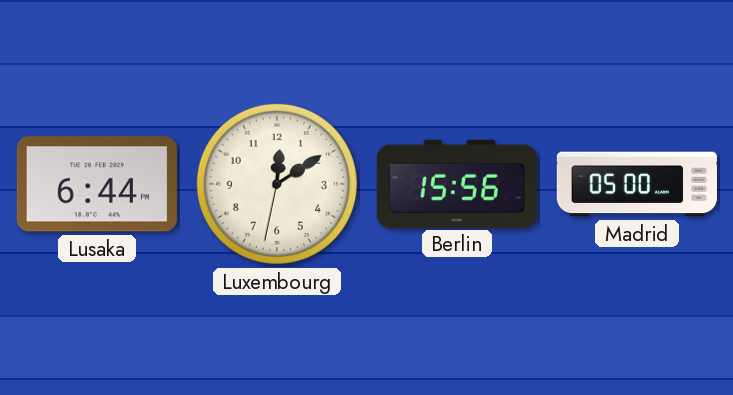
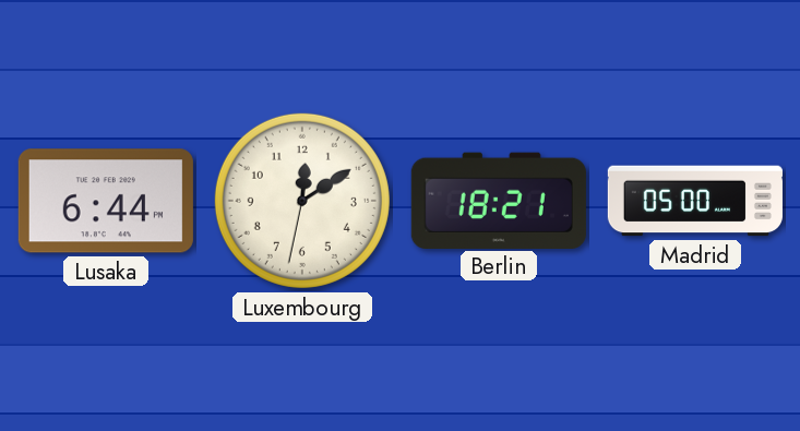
Berlin: 15:56 -> 18:21
